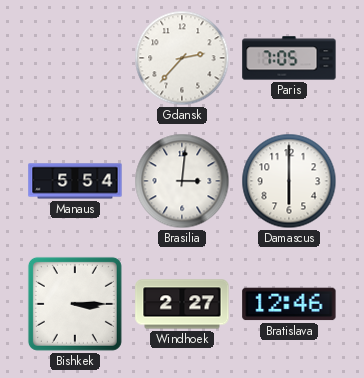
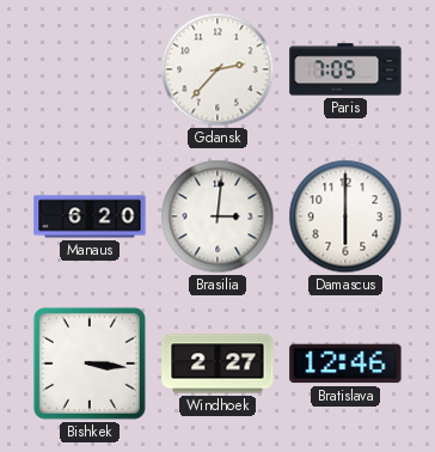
Manaus: 5:54 -> 6:20
Bishkek: 3:15 -> 3:16
